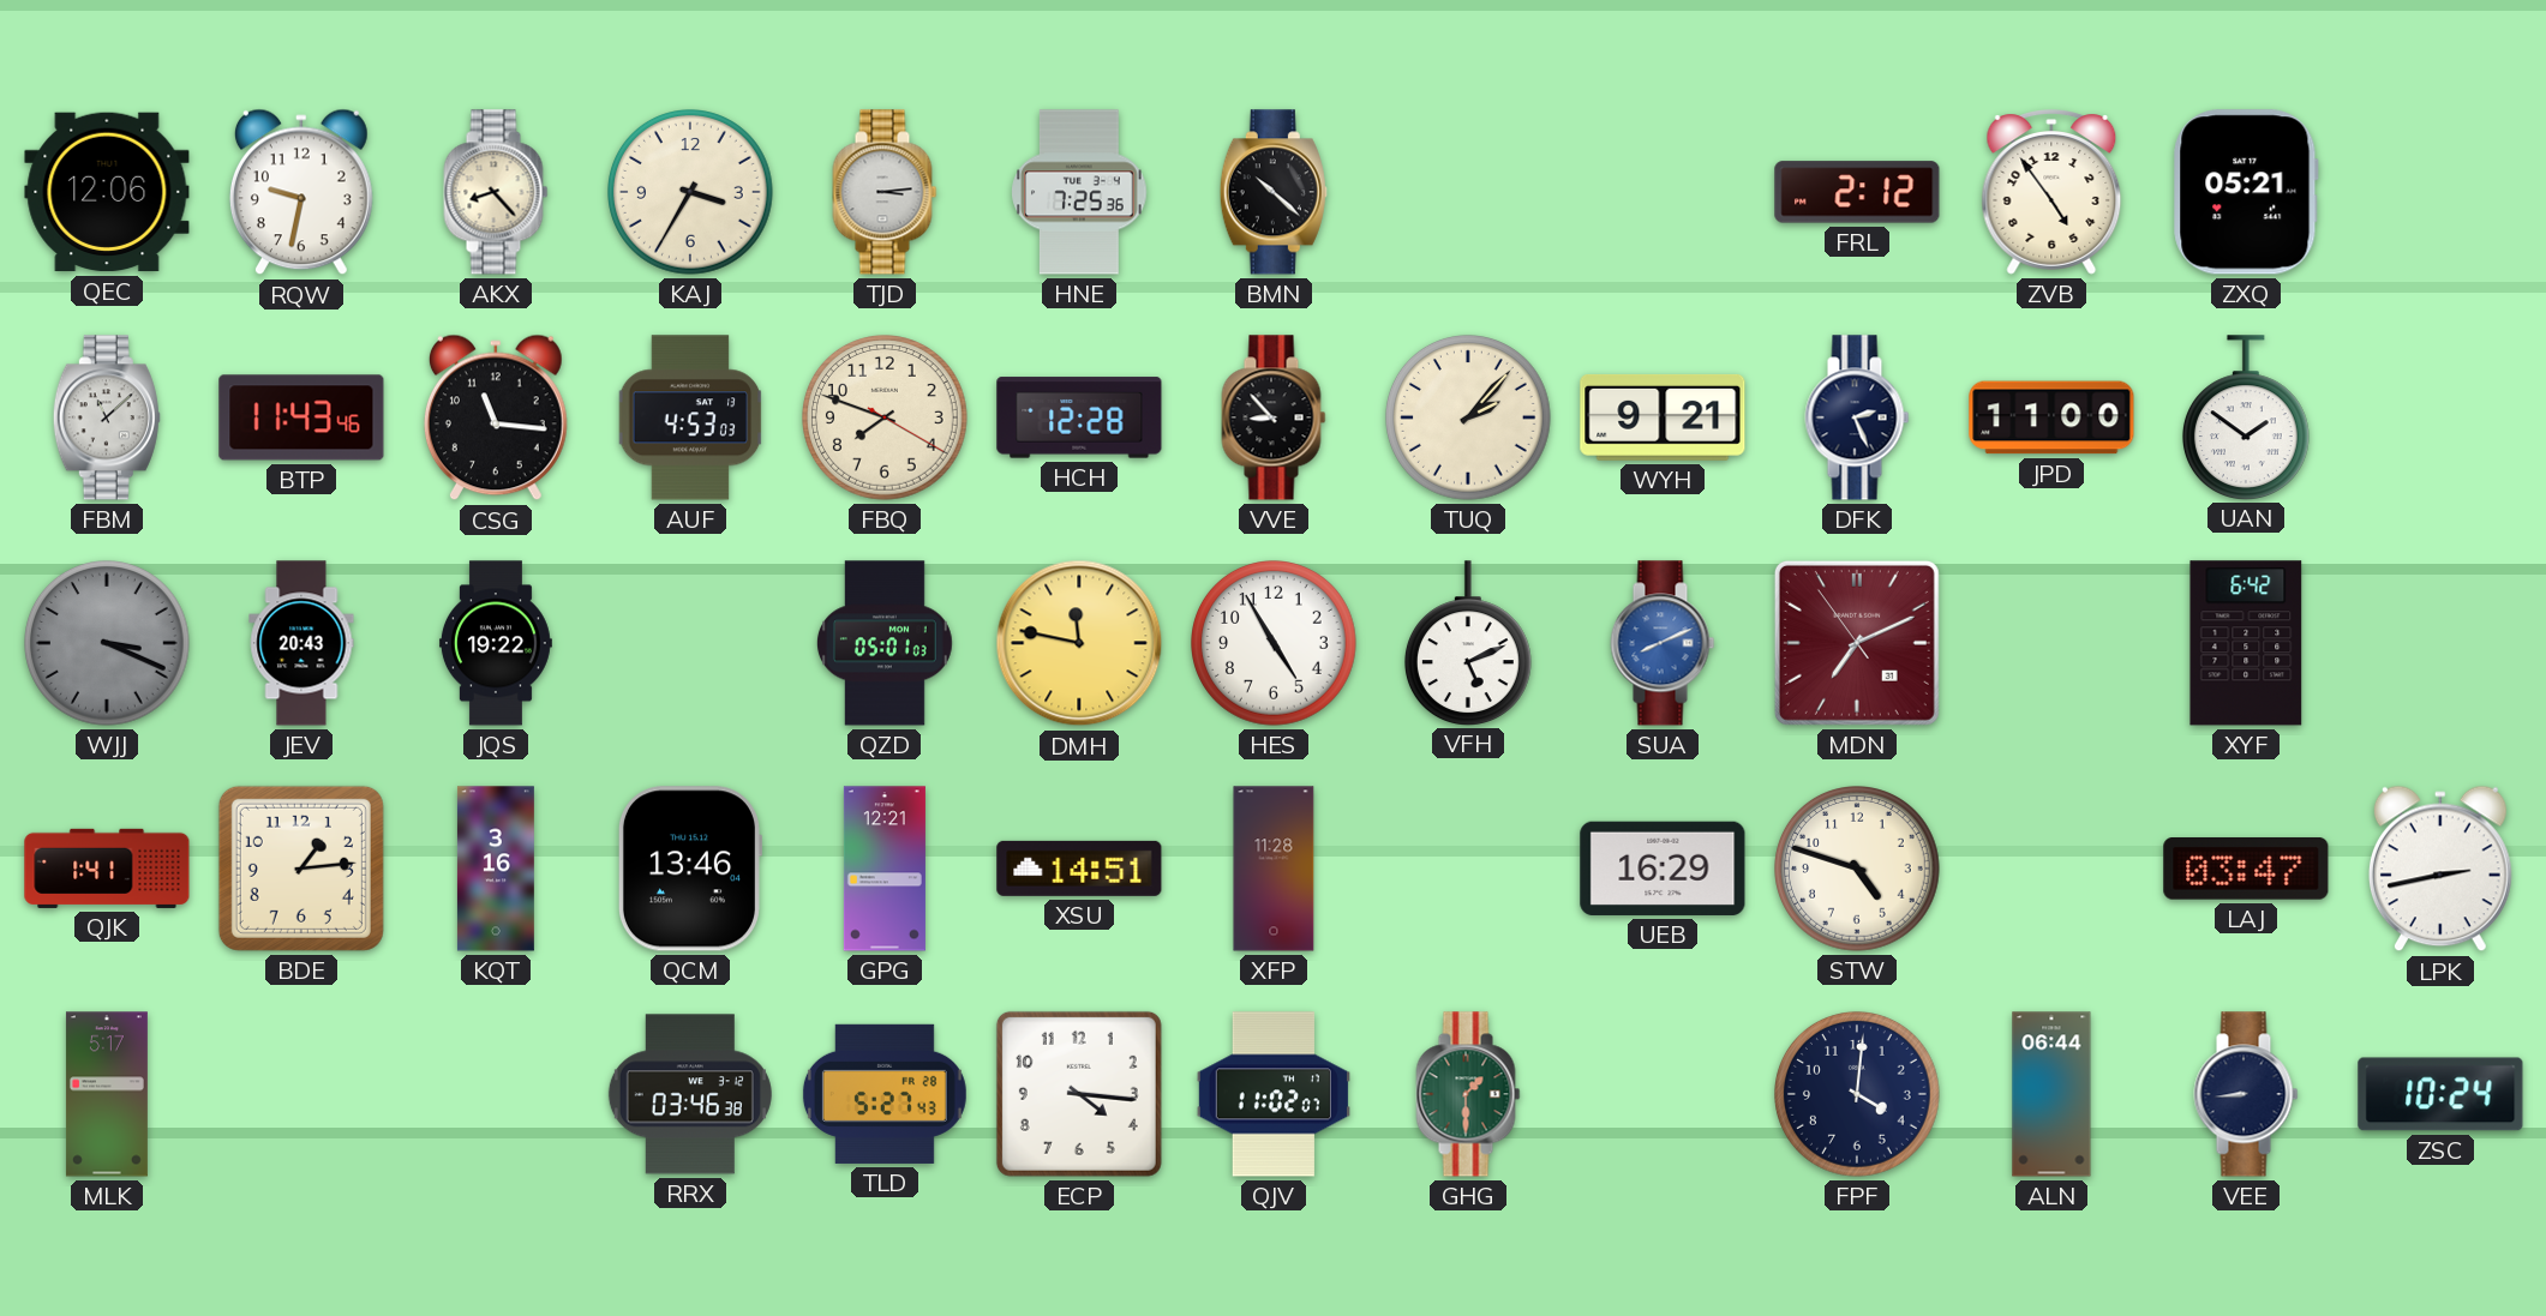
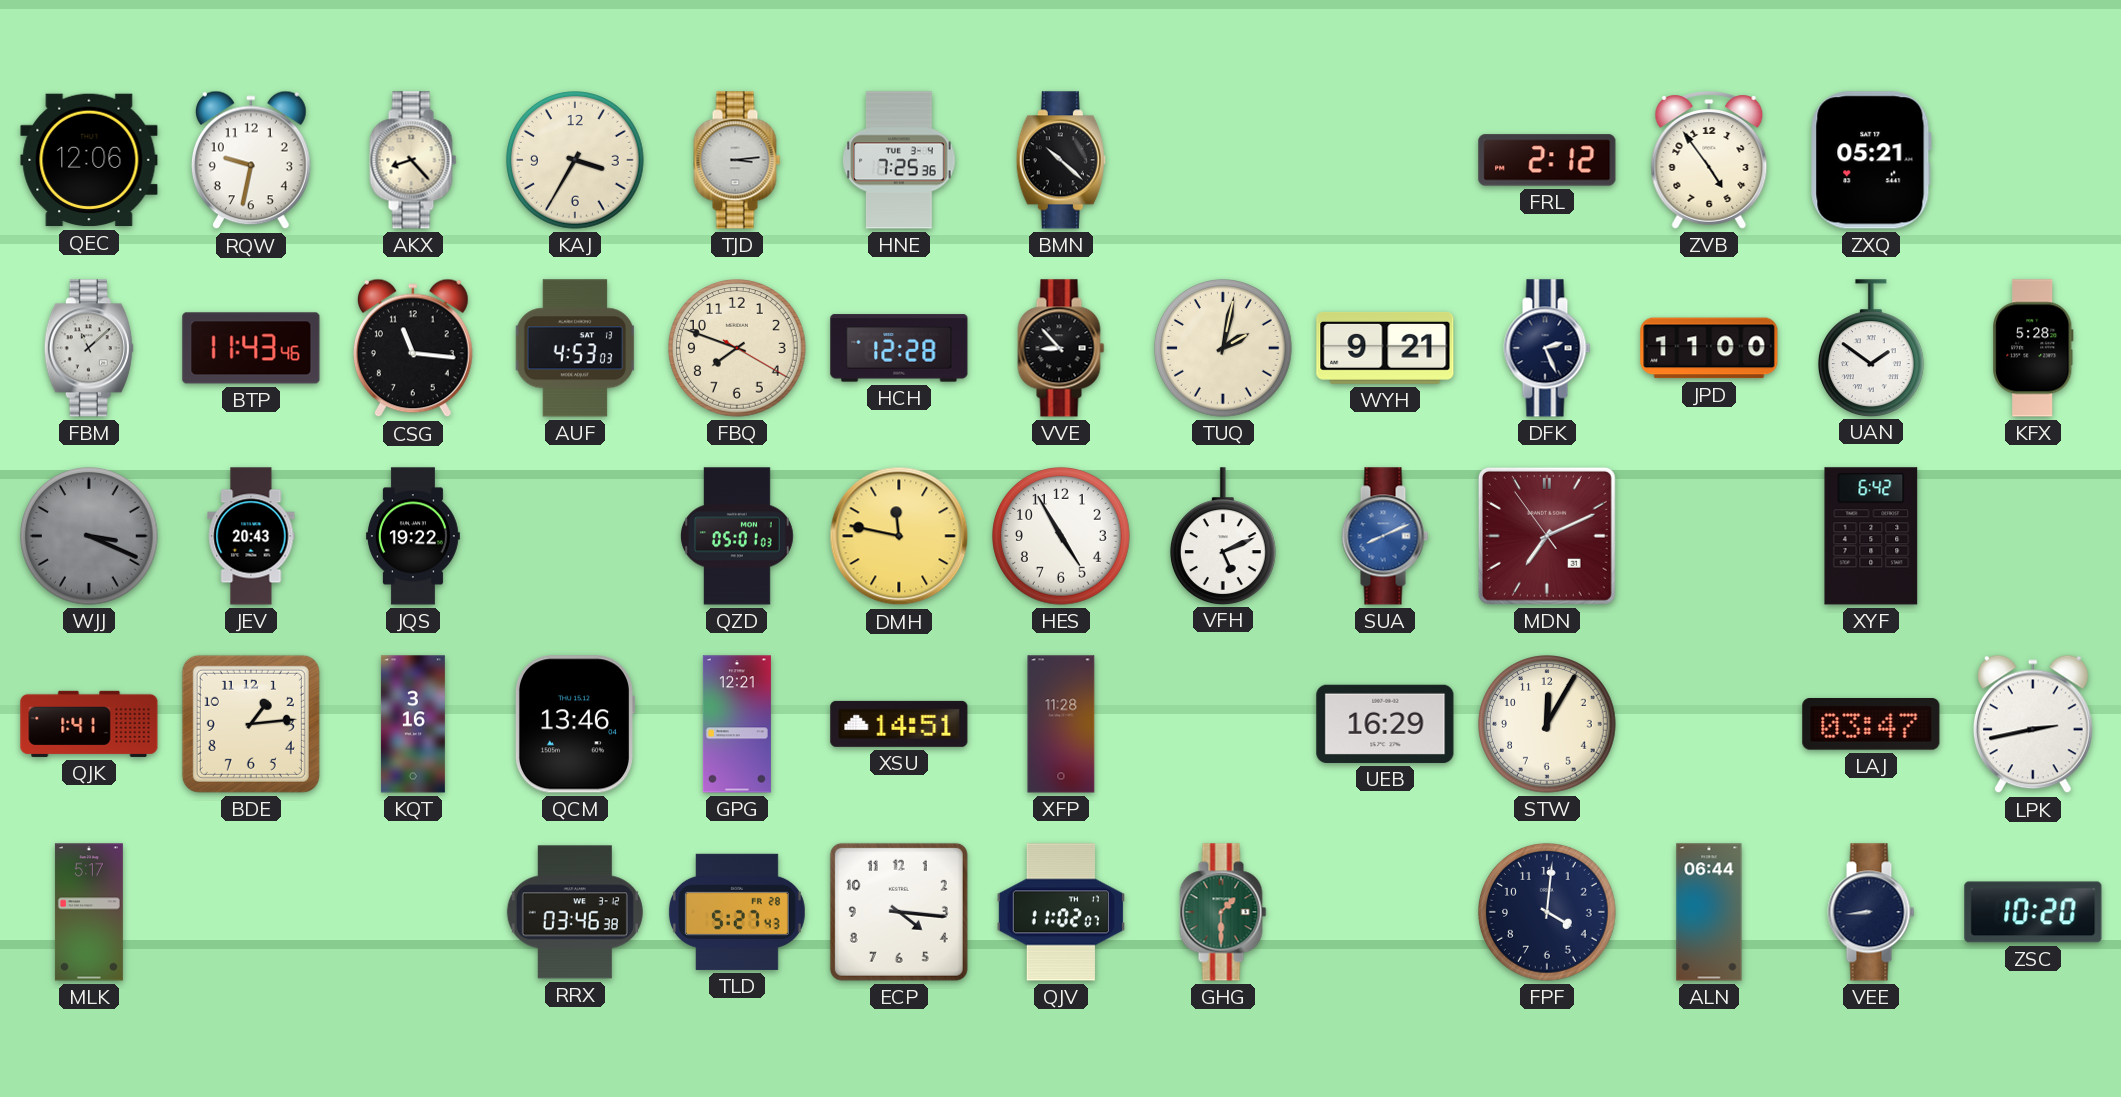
TUQ: 2:07 -> 2:02
KFX: none -> 5:28
STW: 4:48 -> 12:05
ZSC: 10:24 -> 10:20
